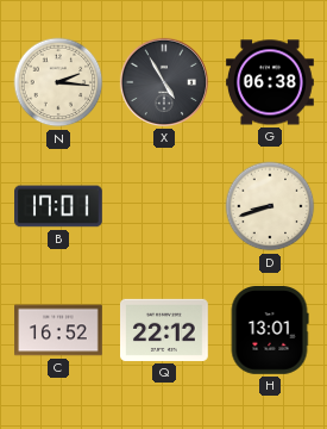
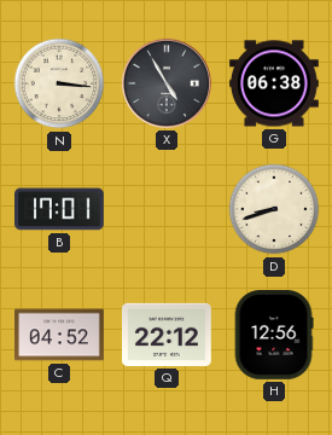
N: 2:16 -> 3:16
C: 16:52 -> 04:52
H: 13:01 -> 12:56
